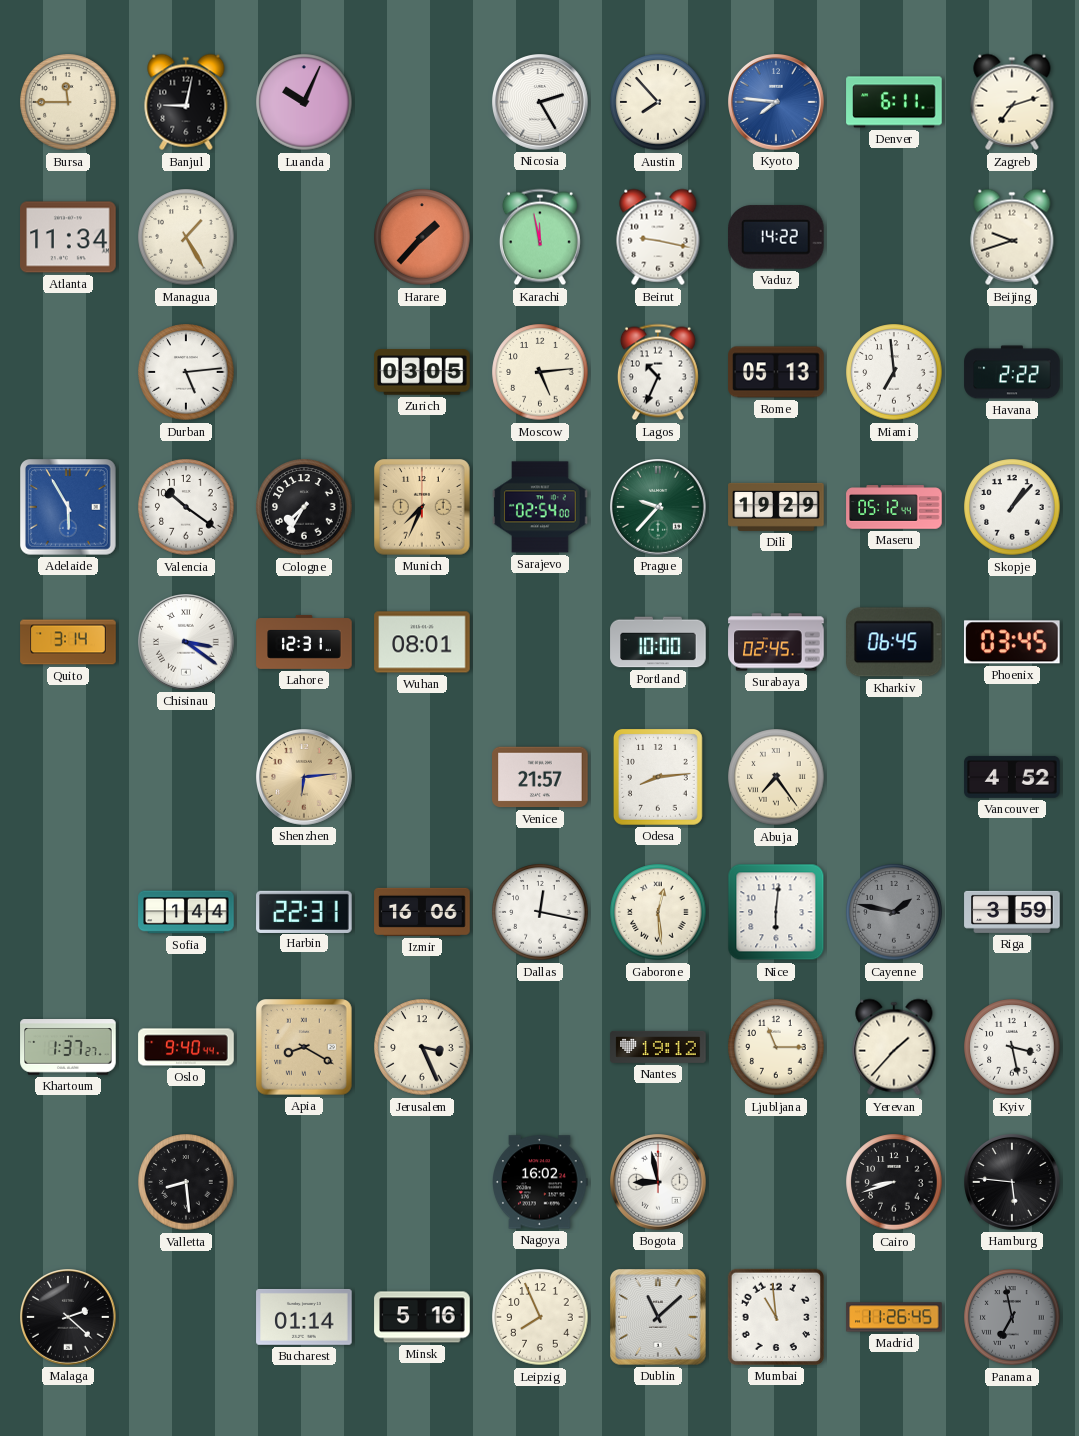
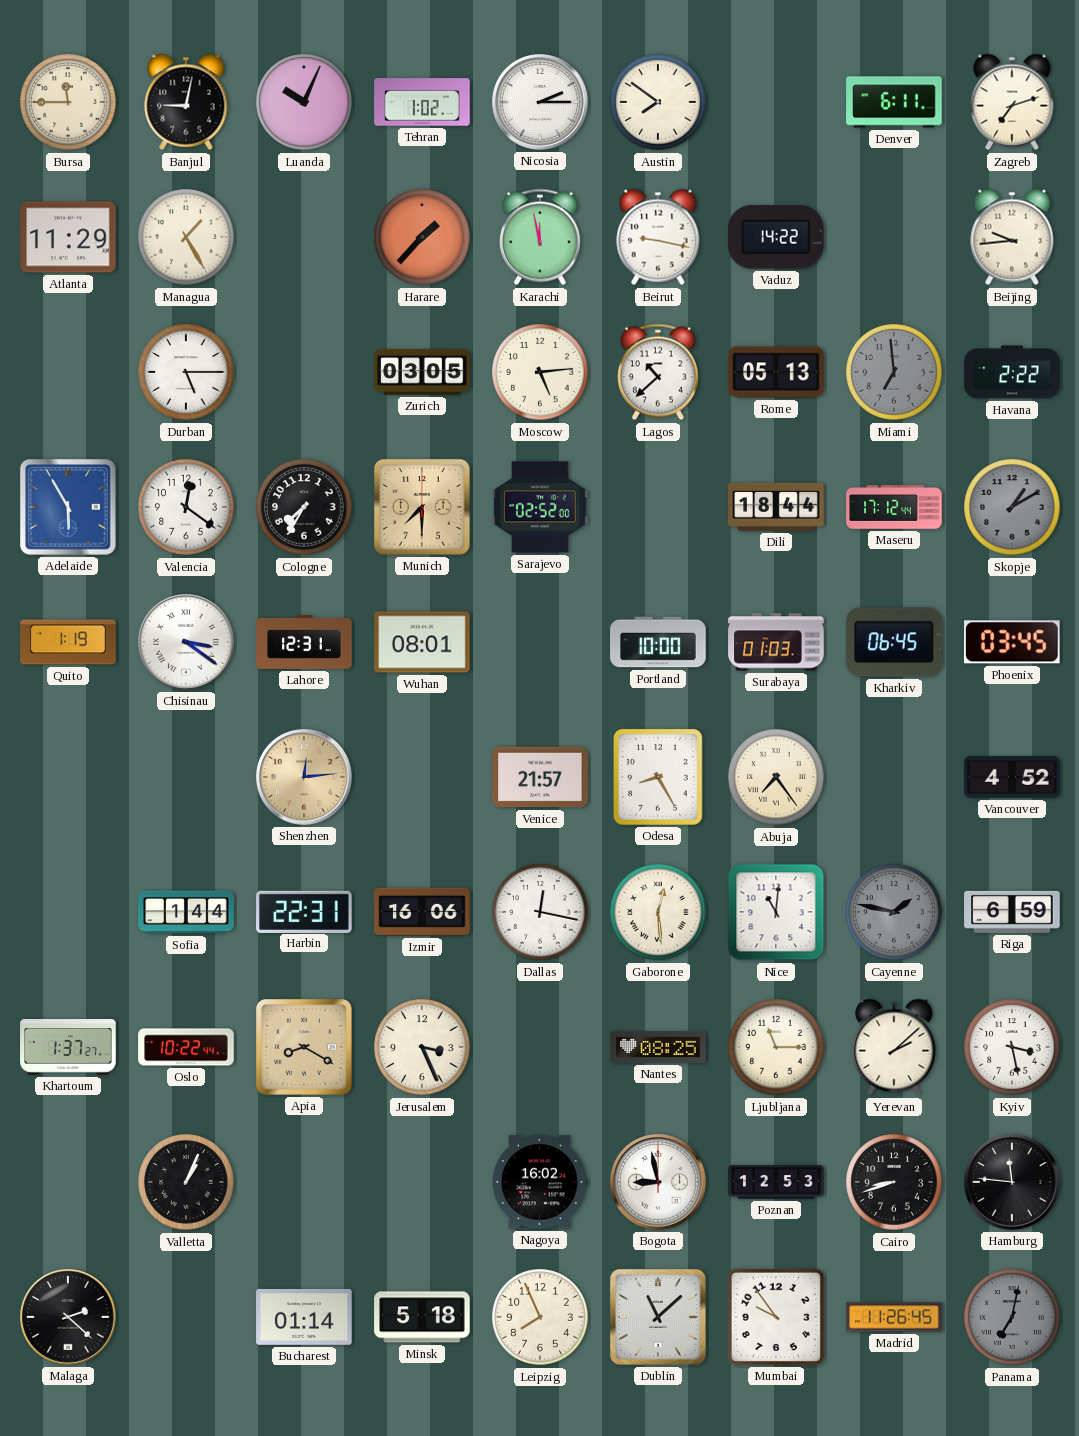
Tehran: none -> 1:02
Nicosia: 2:25 -> 2:15
Austin: 7:53 -> 7:51
Kyoto: 7:46 -> none
Atlanta: 11:34 -> 11:29
Beijing: 9:42 -> 9:44
Durban: 5:14 -> 5:15
Lagos: 10:34 -> 10:38
Miami dial: white -> grey
Valencia: 10:21 -> 12:21
Munich: 7:34 -> 7:30
Sarajevo: 02:54 -> 02:52
Prague: 9:37 -> none
Dili: 19:29 -> 18:44
Maseru: 05:12 -> 17:12
Skopje: 1:07 -> 1:10
Skopje dial: white -> grey
Quito: 3:14 -> 1:19
Surabaya: 02:45 -> 01:03
Shenzhen: 6:14 -> 12:14
Odesa: 8:14 -> 8:25
Nice: 6:01 -> 11:01
Riga: 3:59 -> 6:59
Oslo: 9:40 -> 10:22
Nantes: 19:12 -> 08:25
Yerevan: 1:37 -> 2:08
Valletta: 8:29 -> 1:04
Poznan: none -> 12:53
Hamburg: 5:46 -> 11:46
Minsk: 5:16 -> 5:18
Mumbai: 10:59 -> 9:54
Panama: 6:58 -> 7:02
